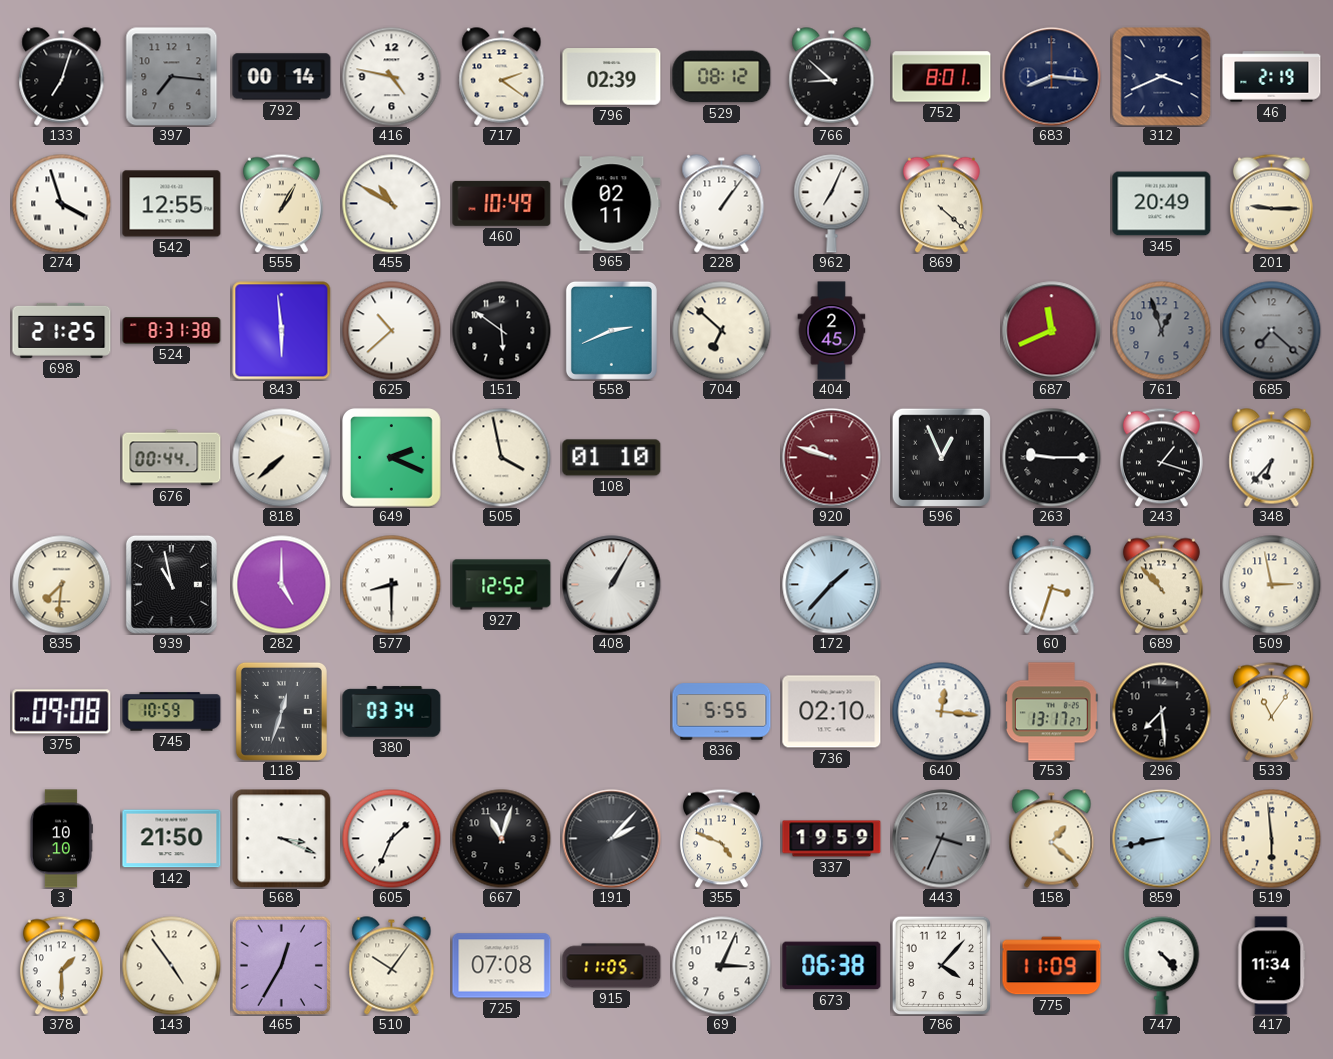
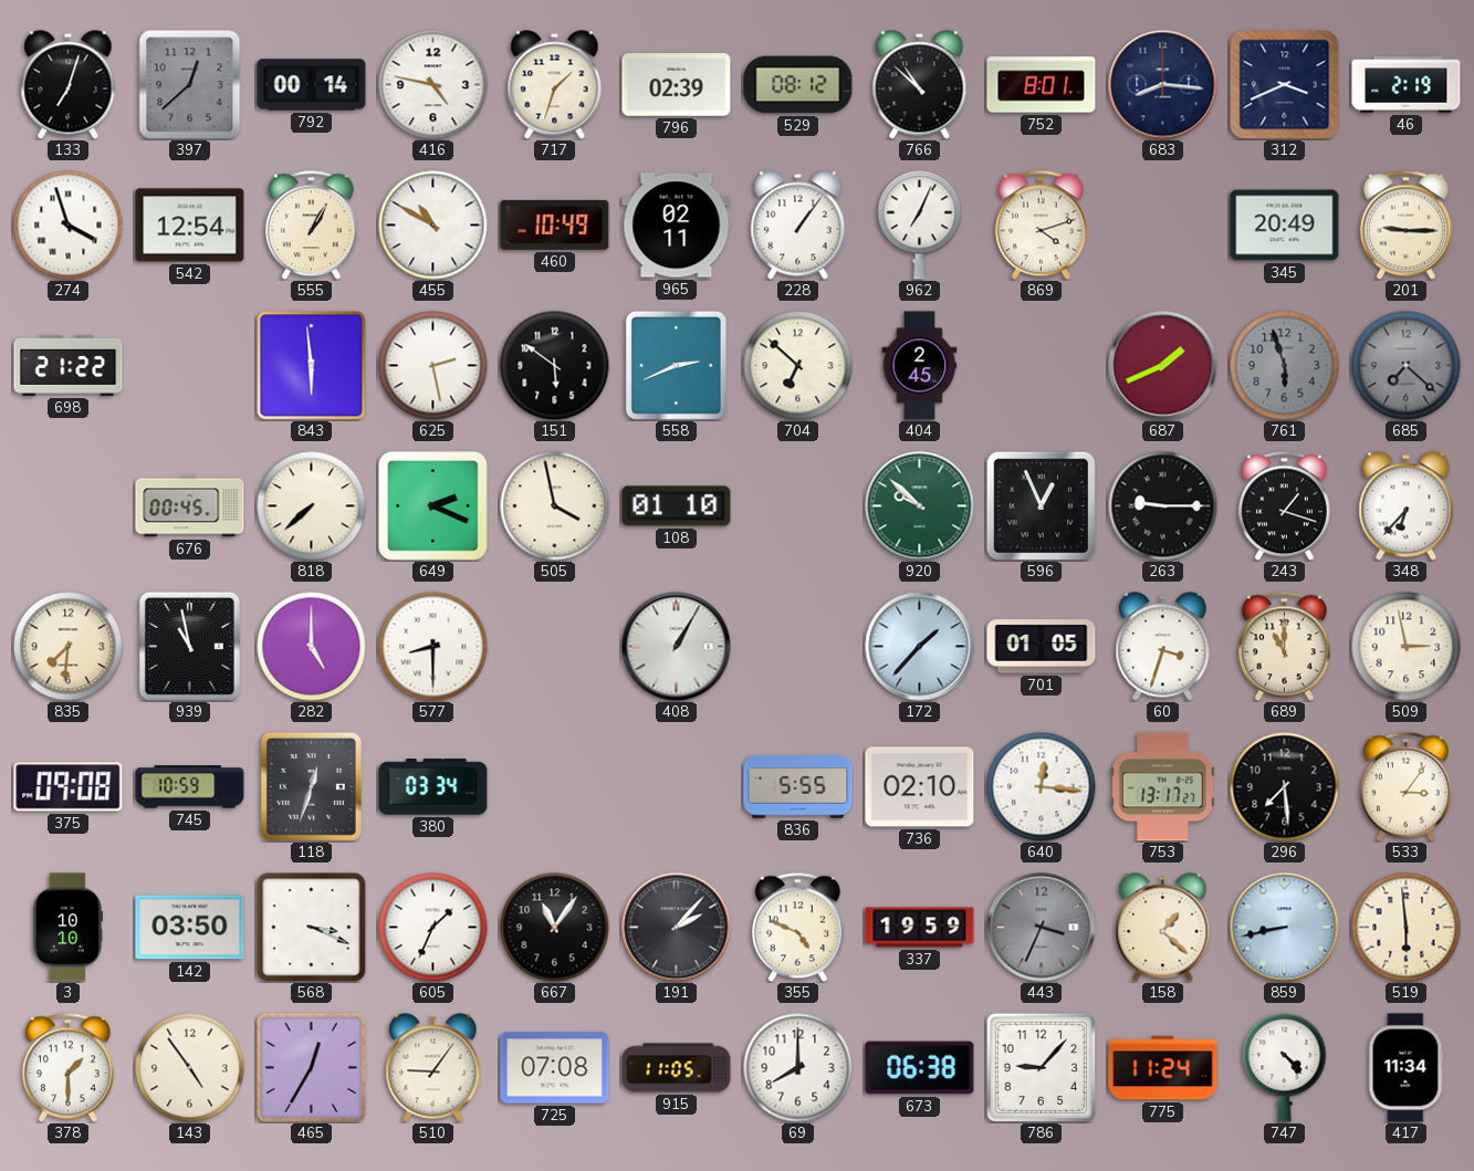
397: 7:16 -> 12:38
717: 2:21 -> 1:33
766: 8:52 -> 10:52
542: 12:55 -> 12:54
869: 4:22 -> 4:12
698: 21:25 -> 21:22
524: 8:31 -> none
625: 10:38 -> 2:28
687: 11:41 -> 1:41
761: 12:57 -> 5:57
676: 00:44 -> 00:45
920: 9:48 -> 9:52
920 dial: burgundy -> green
927: 12:52 -> none
701: none -> 01:05
689: 10:53 -> 11:00
533: 11:06 -> 3:06
142: 21:50 -> 03:50
667: 11:03 -> 11:06
510: 10:06 -> 9:06
69: 3:04 -> 8:00
786: 4:07 -> 9:07
775: 11:09 -> 11:24
